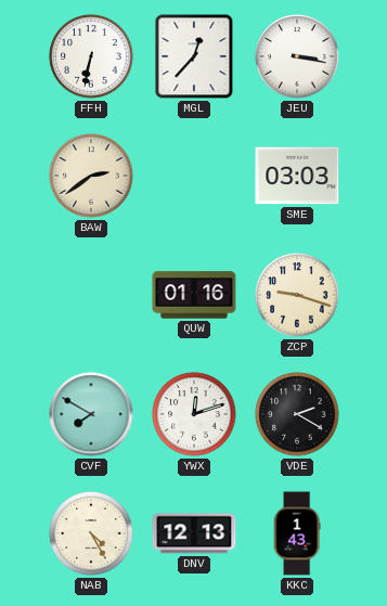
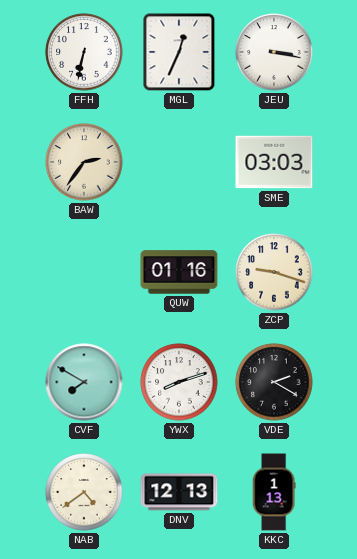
MGL: 12:37 -> 12:34
BAW: 2:39 -> 2:36
YWX: 12:12 -> 8:12
NAB: 4:25 -> 4:39
KKC: 1:43 -> 1:13
